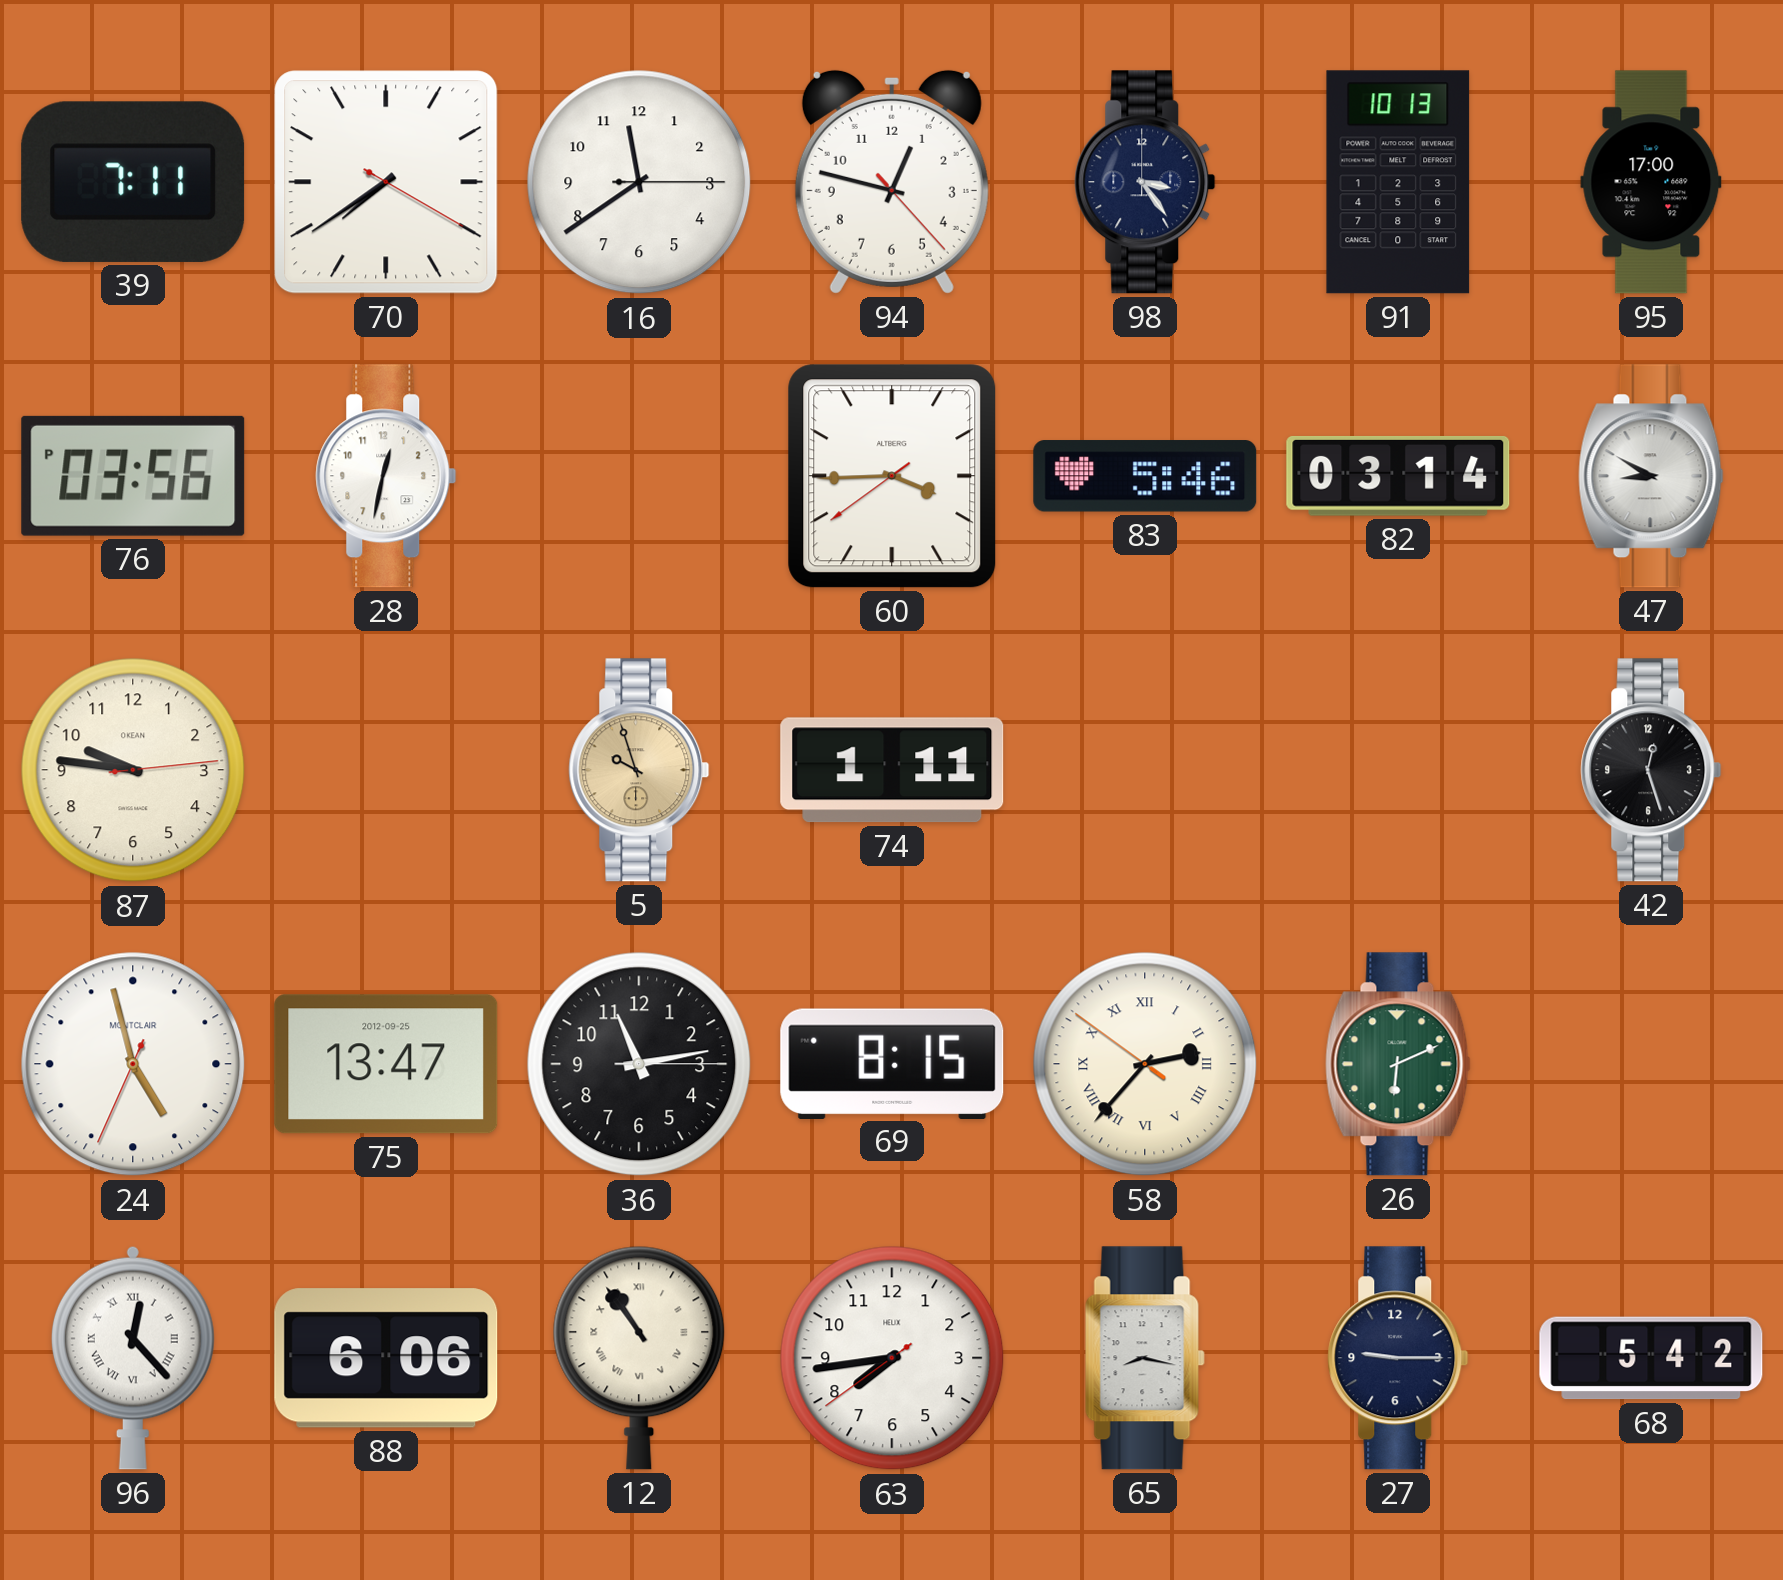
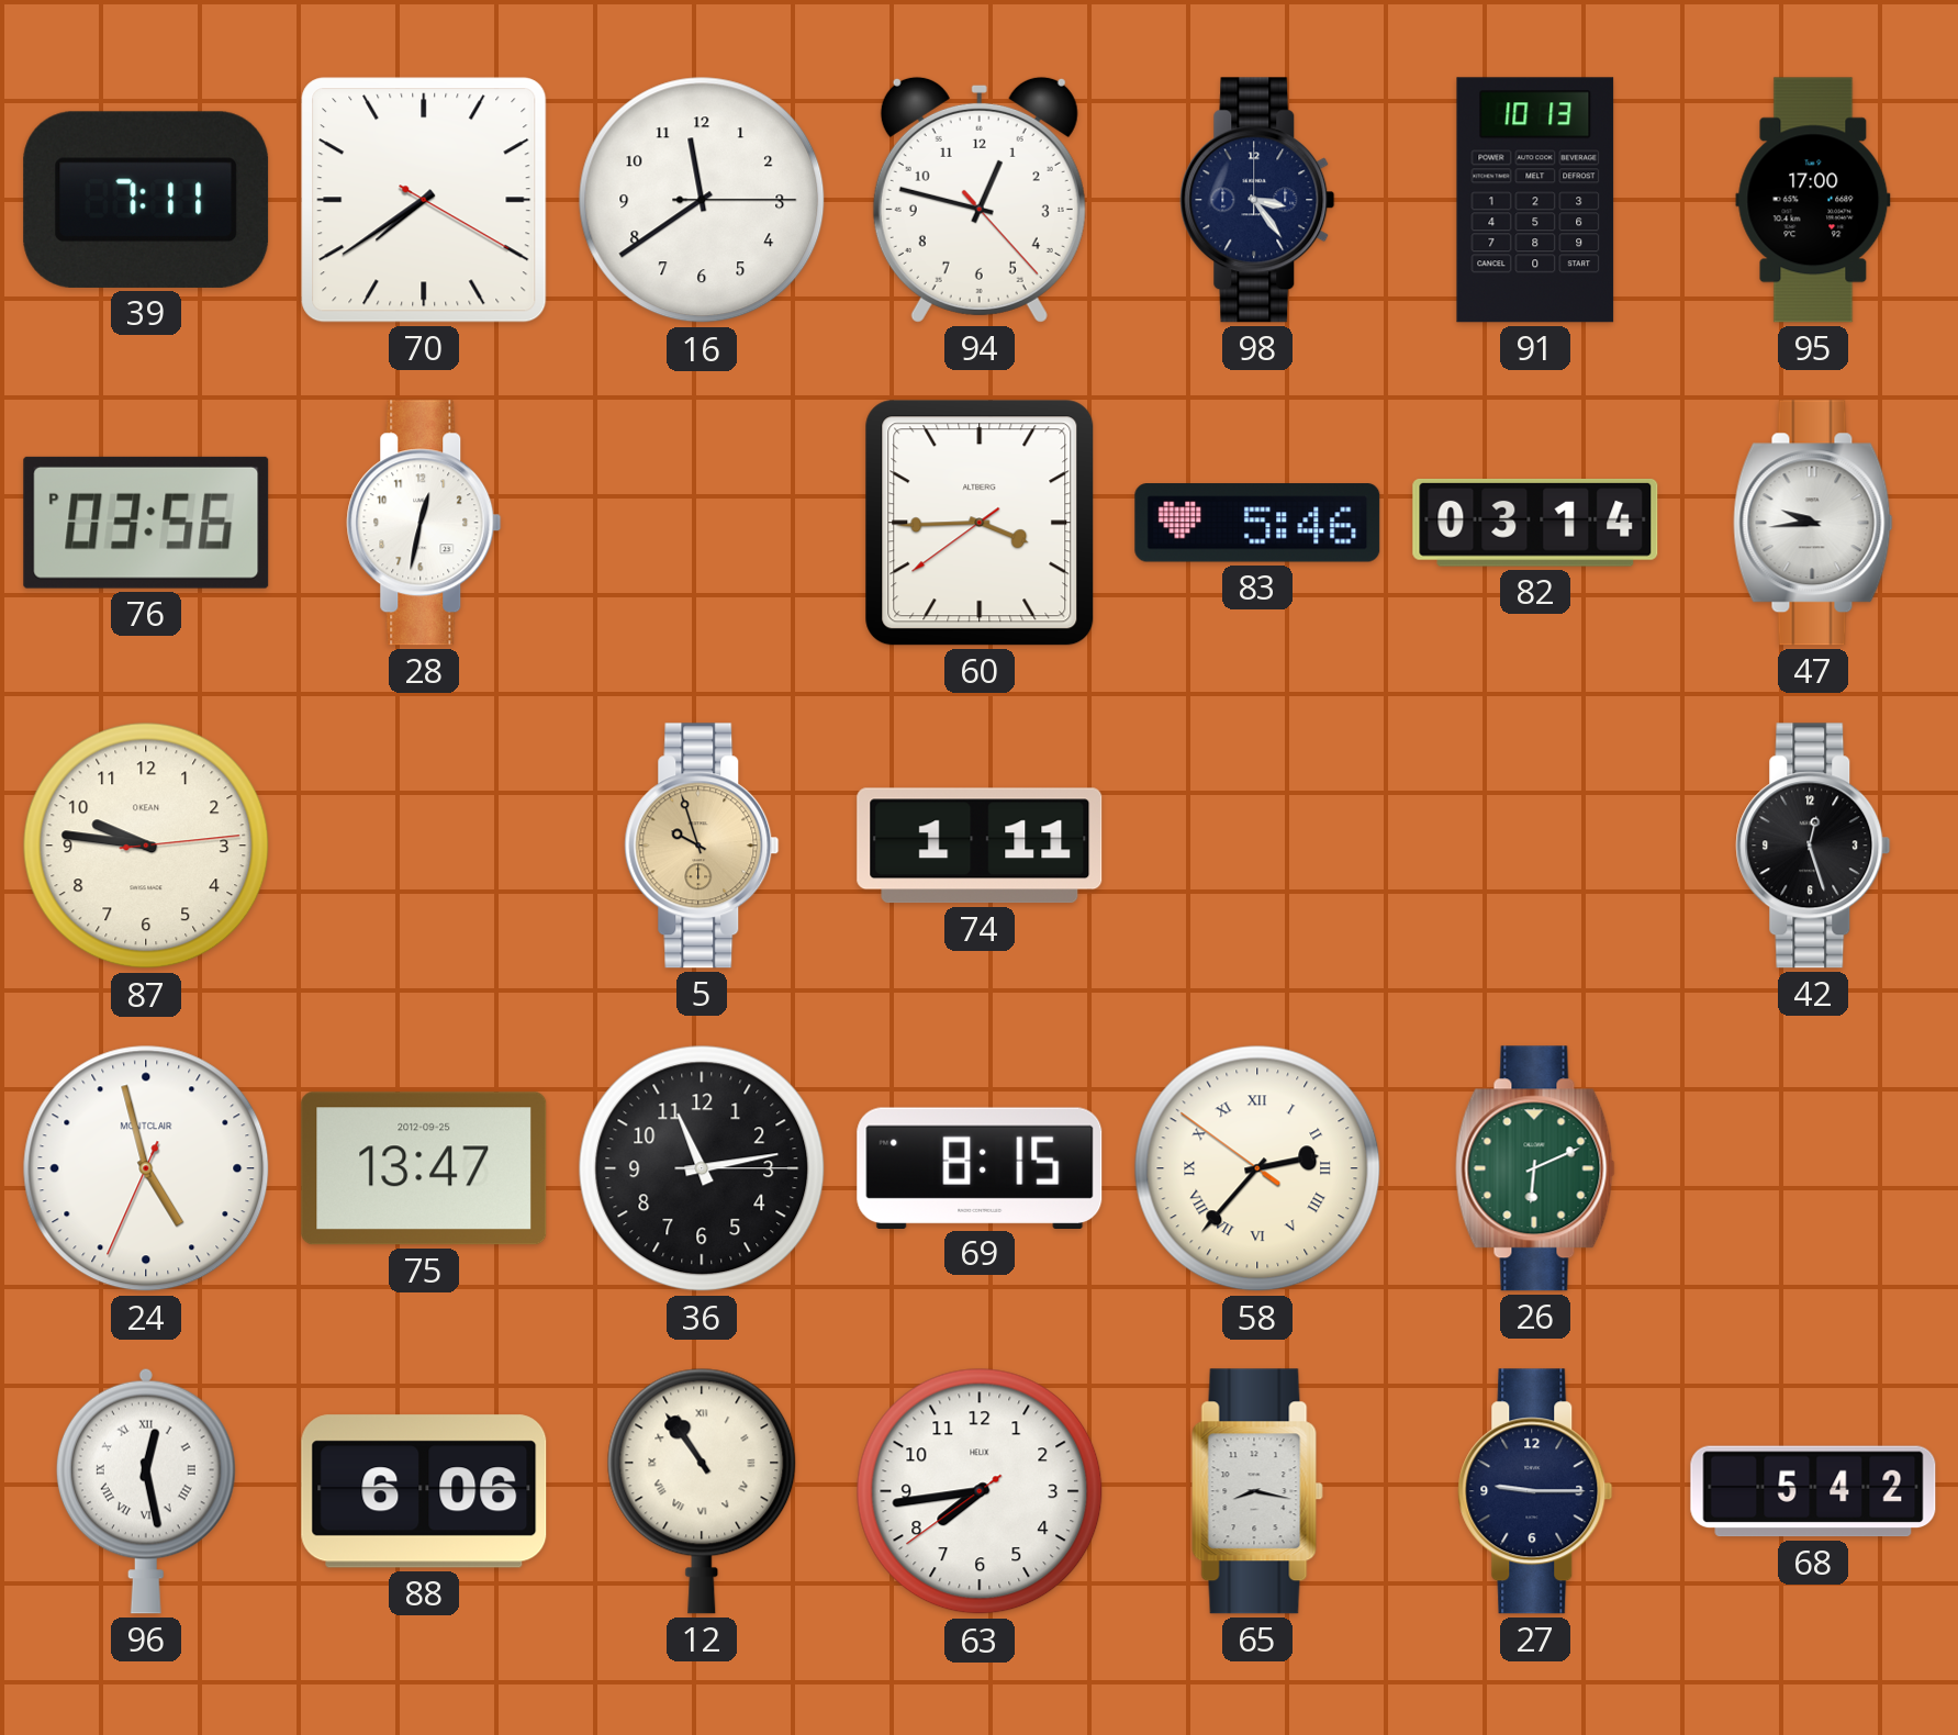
47: 8:50 -> 9:44
96: 12:23 -> 12:28
